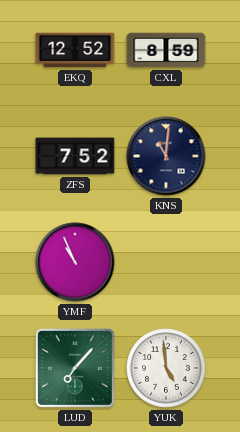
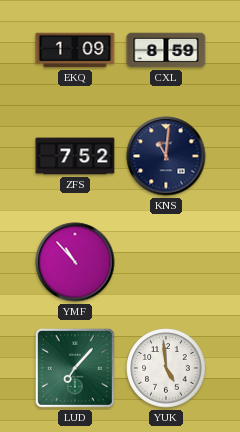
EKQ: 12:52 -> 1:09
YMF: 10:56 -> 10:53
